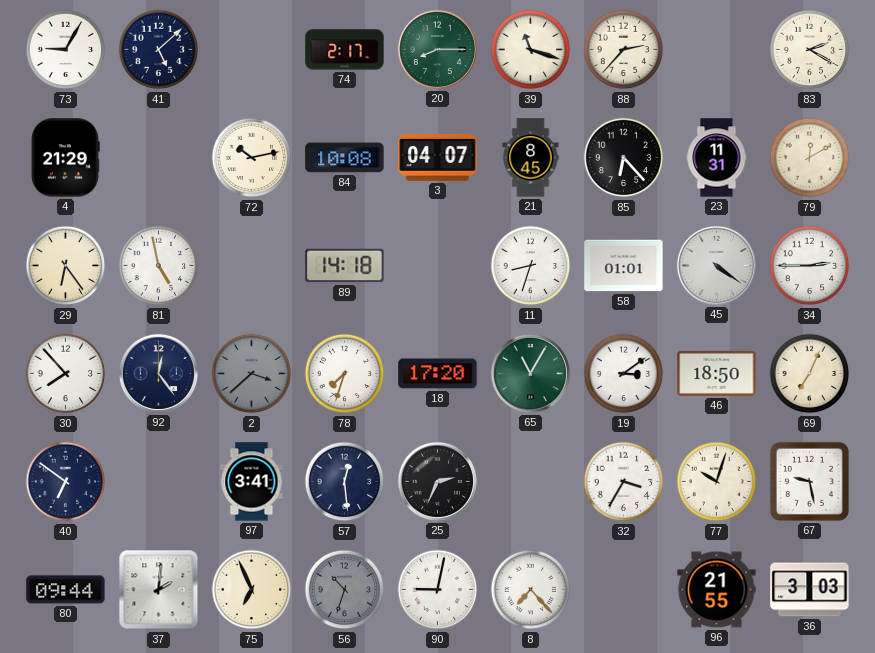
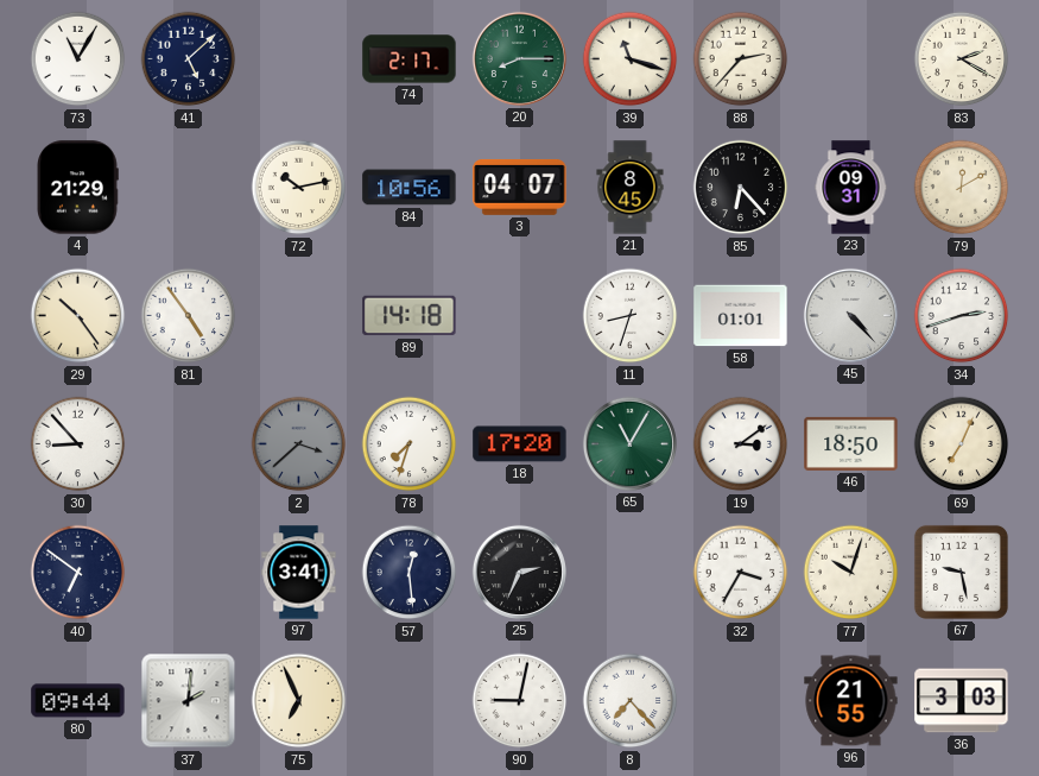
73: 9:05 -> 11:05
84: 10:08 -> 10:56
23: 11:31 -> 09:31
29: 6:24 -> 10:24
81: 4:58 -> 4:54
45: 4:21 -> 4:23
34: 2:45 -> 2:42
30: 7:53 -> 8:53
92: 12:24 -> none
56: 10:33 -> none
